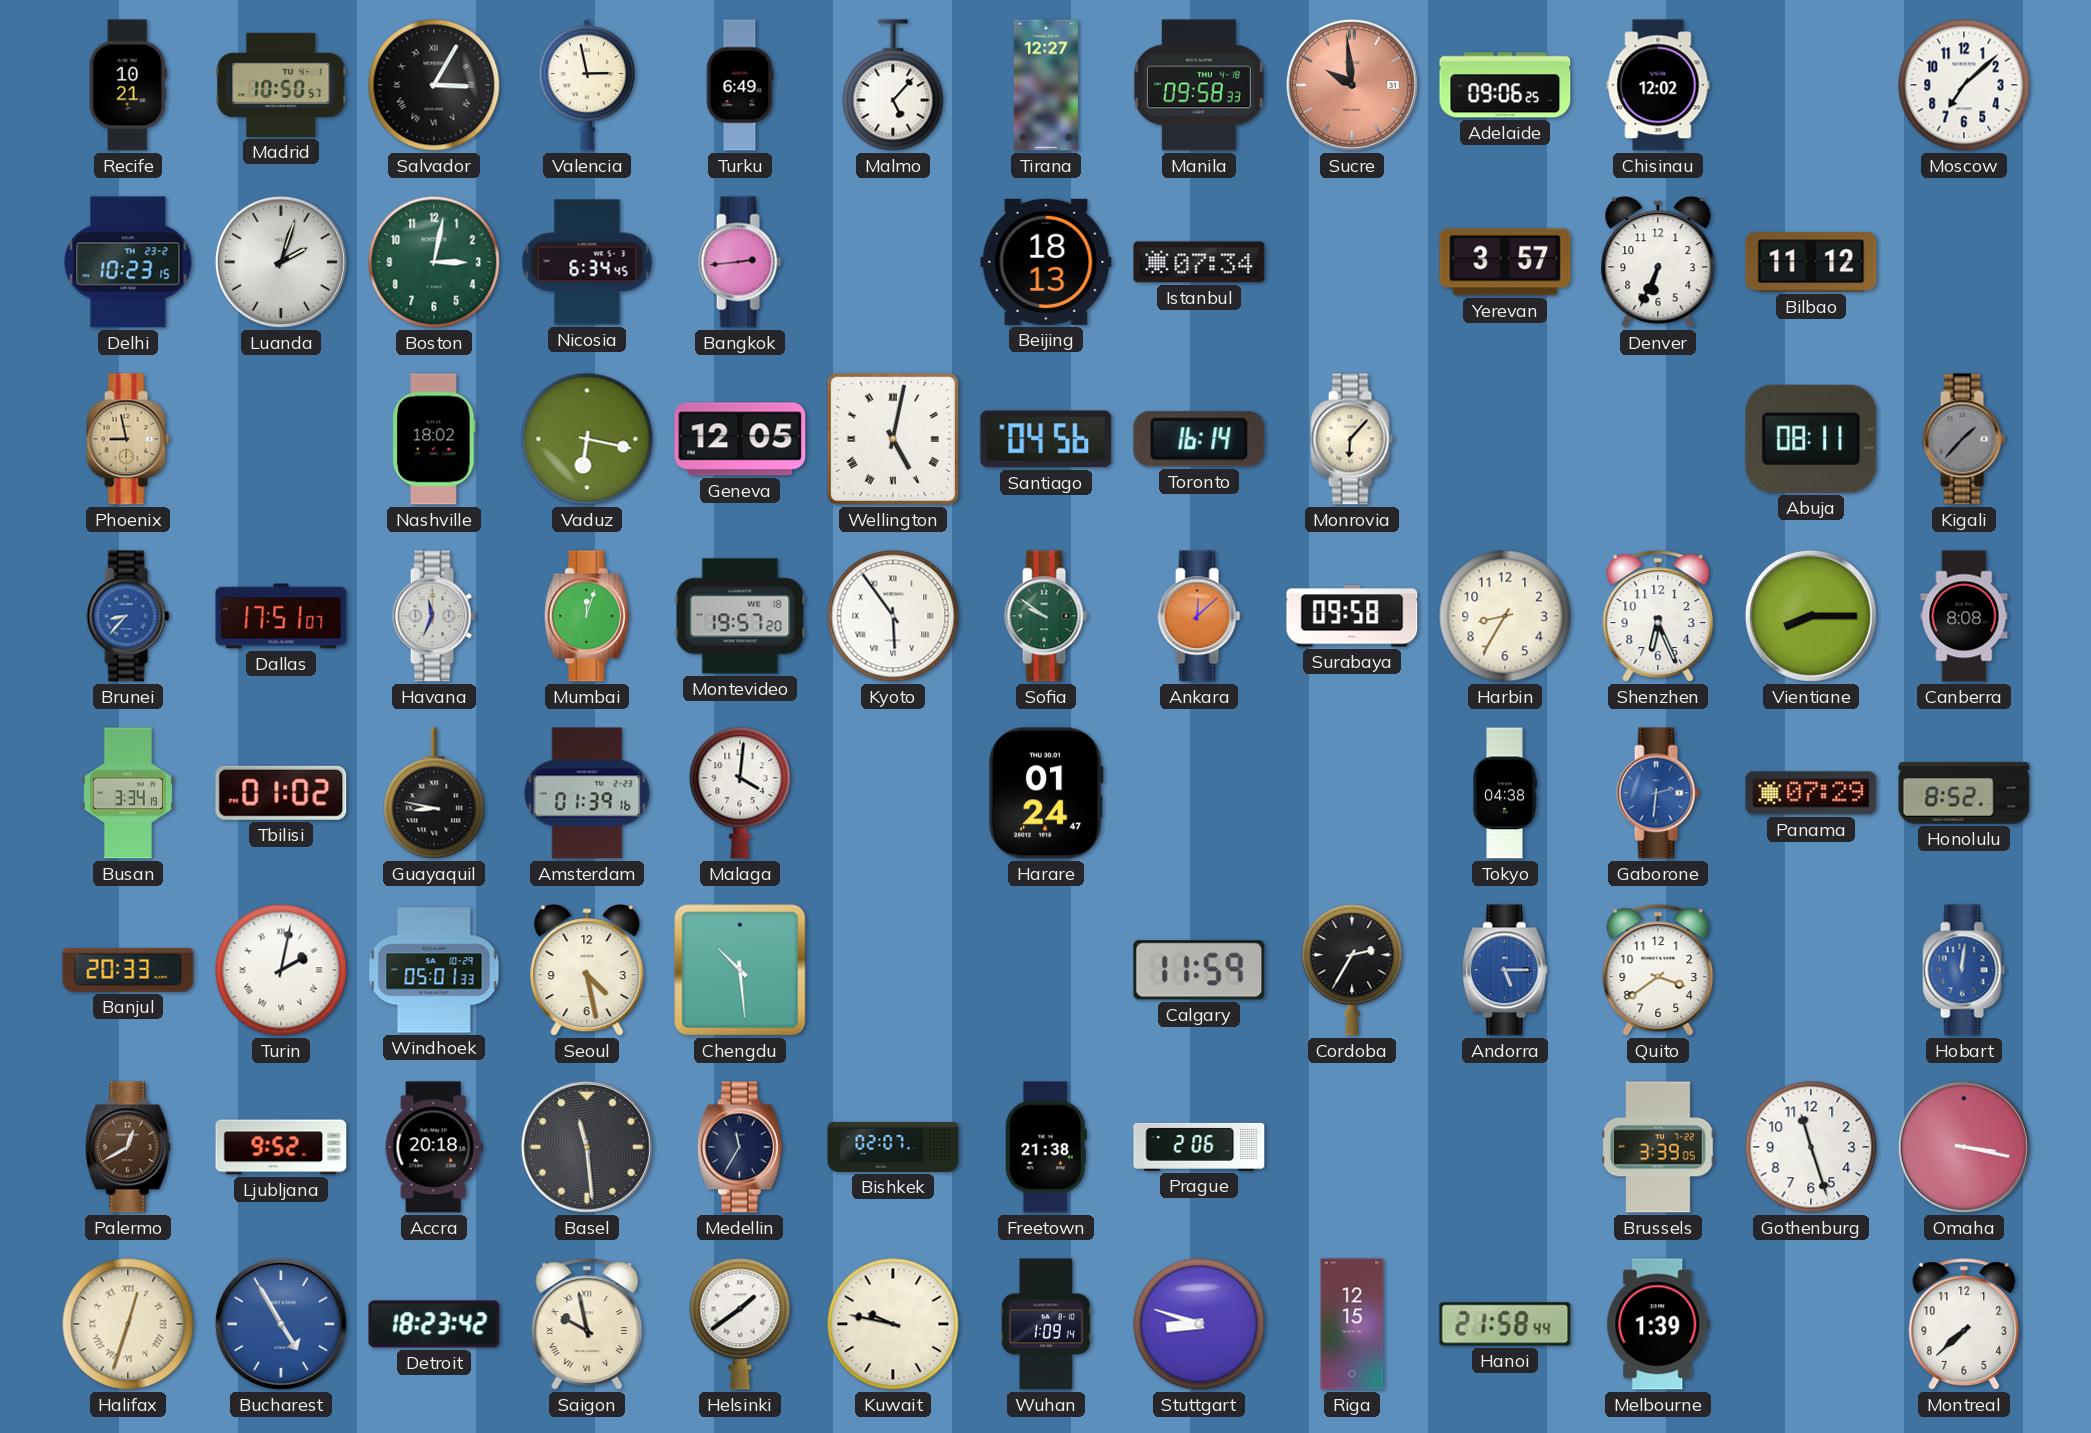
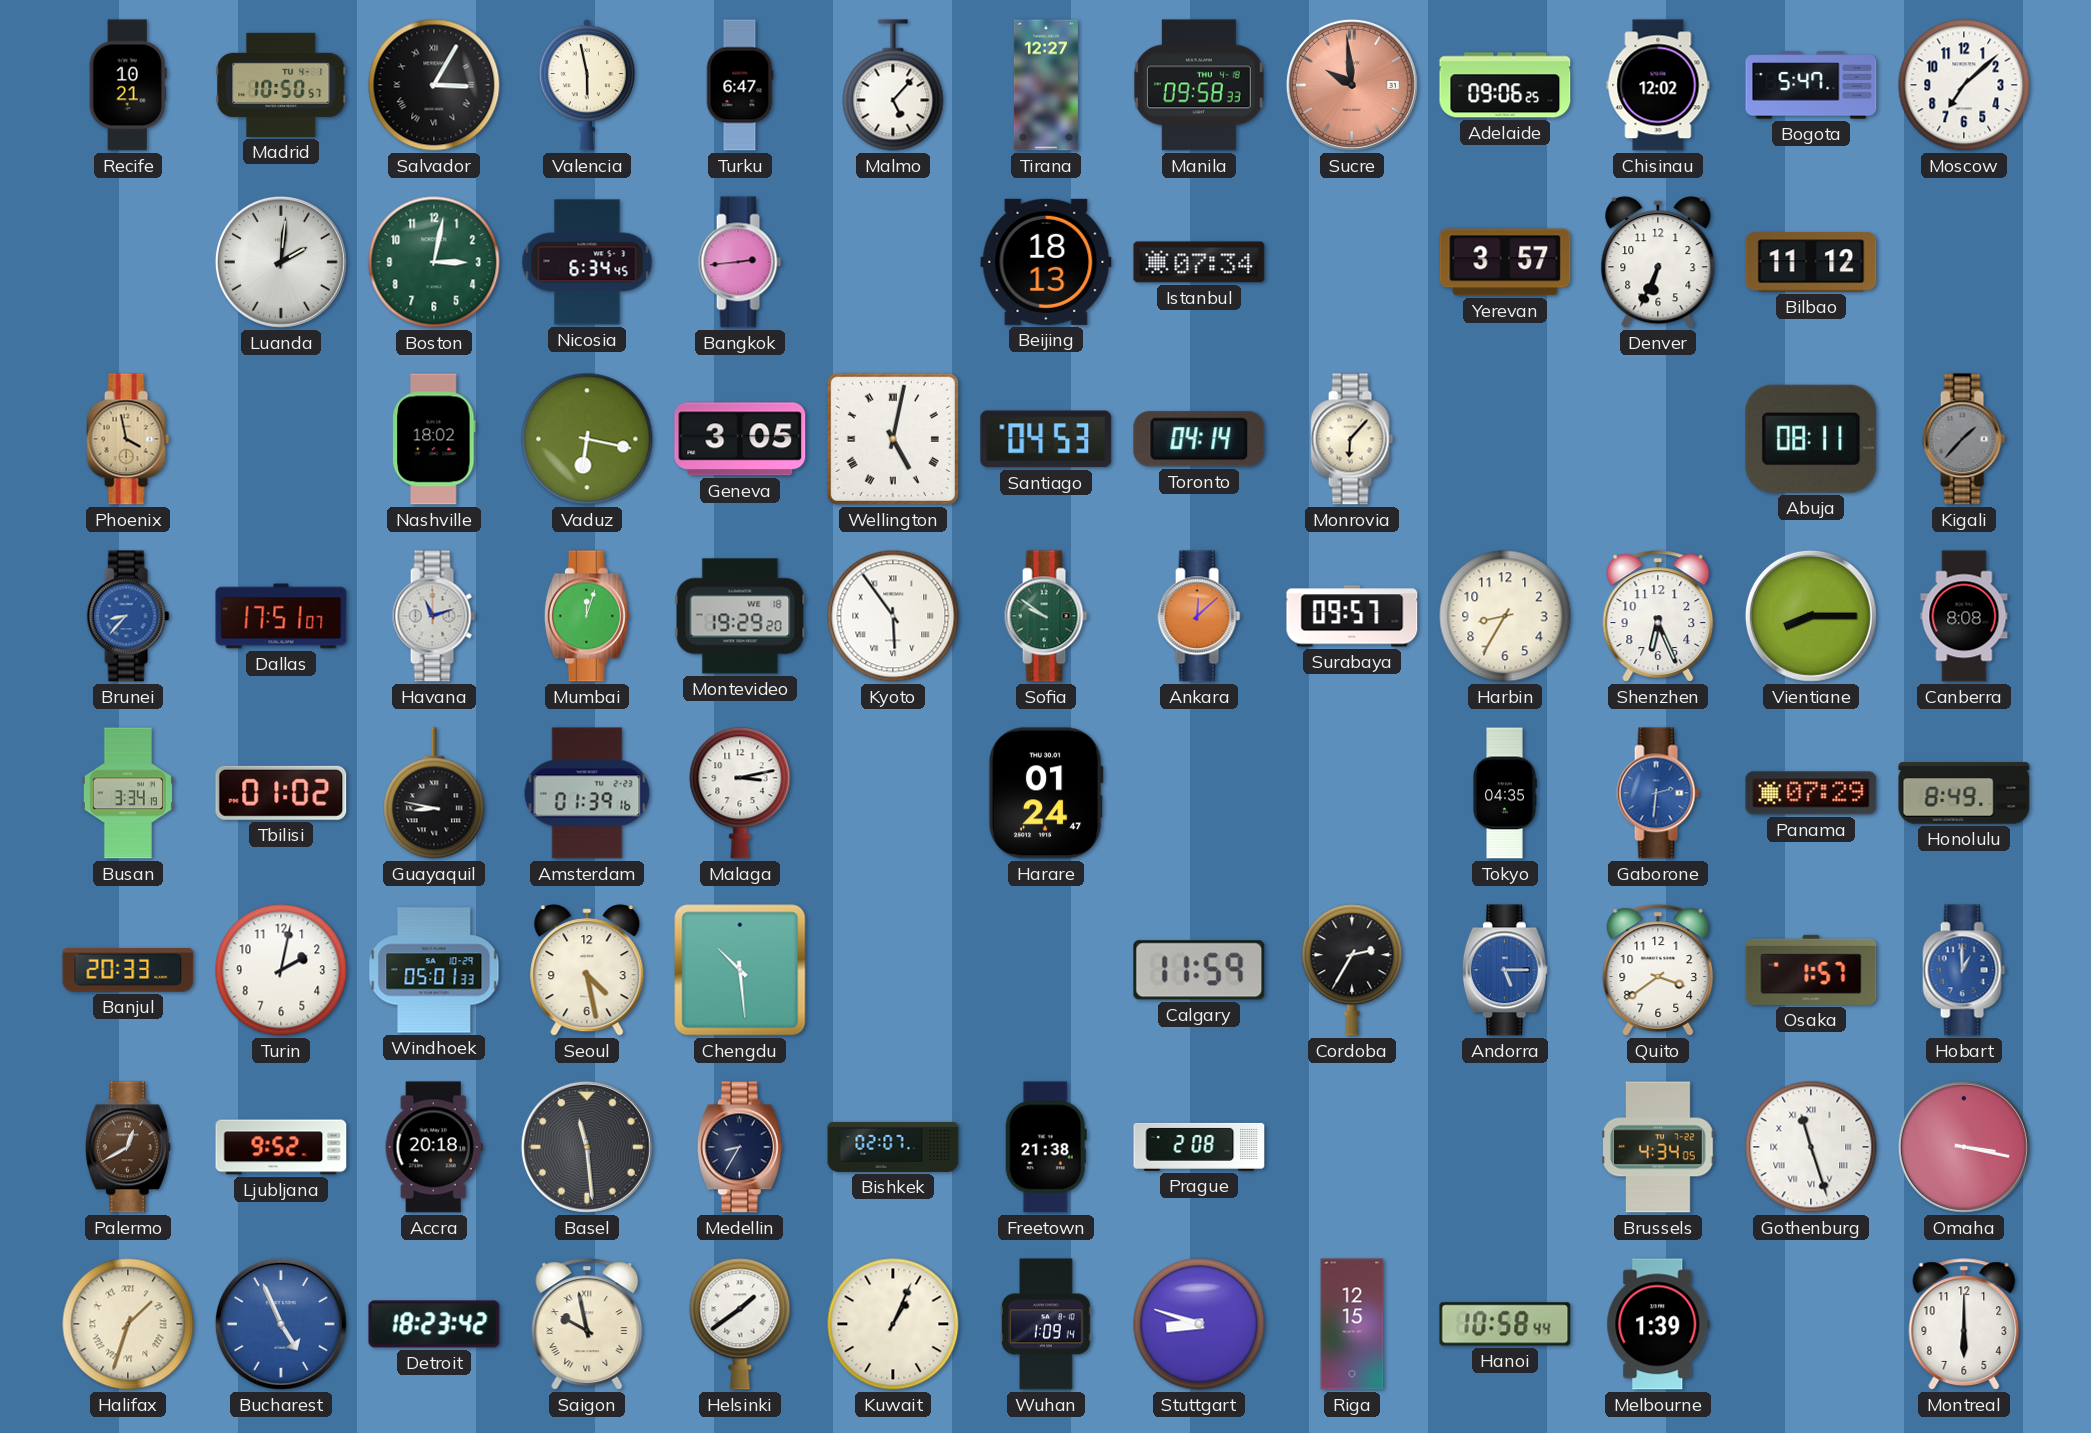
Valencia: 2:58 -> 5:58
Turku: 6:49 -> 6:47
Bogota: none -> 5:47
Delhi: 10:23 -> none
Luanda: 2:03 -> 2:01
Phoenix: 8:58 -> 3:58
Geneva: 12:05 -> 3:05
Santiago: 04:56 -> 04:53
Toronto: 16:14 -> 04:14
Havana: 11:34 -> 11:12
Montevideo: 19:57 -> 19:29
Surabaya: 09:58 -> 09:57
Malaga: 4:01 -> 3:13
Tokyo: 04:38 -> 04:35
Honolulu: 8:52 -> 8:49
Turin numerals: Roman -> Arabic
Osaka: none -> 1:57
Hobart: 12:01 -> 1:00
Medellin: 11:35 -> 8:35
Prague: 2:06 -> 2:08
Brussels: 3:39 -> 4:34
Gothenburg numerals: Arabic -> Roman
Halifax: 12:33 -> 1:33
Bucharest: 4:55 -> 4:56
Kuwait: 9:47 -> 1:04
Hanoi: 21:58 -> 10:58
Montreal: 7:38 -> 6:00
